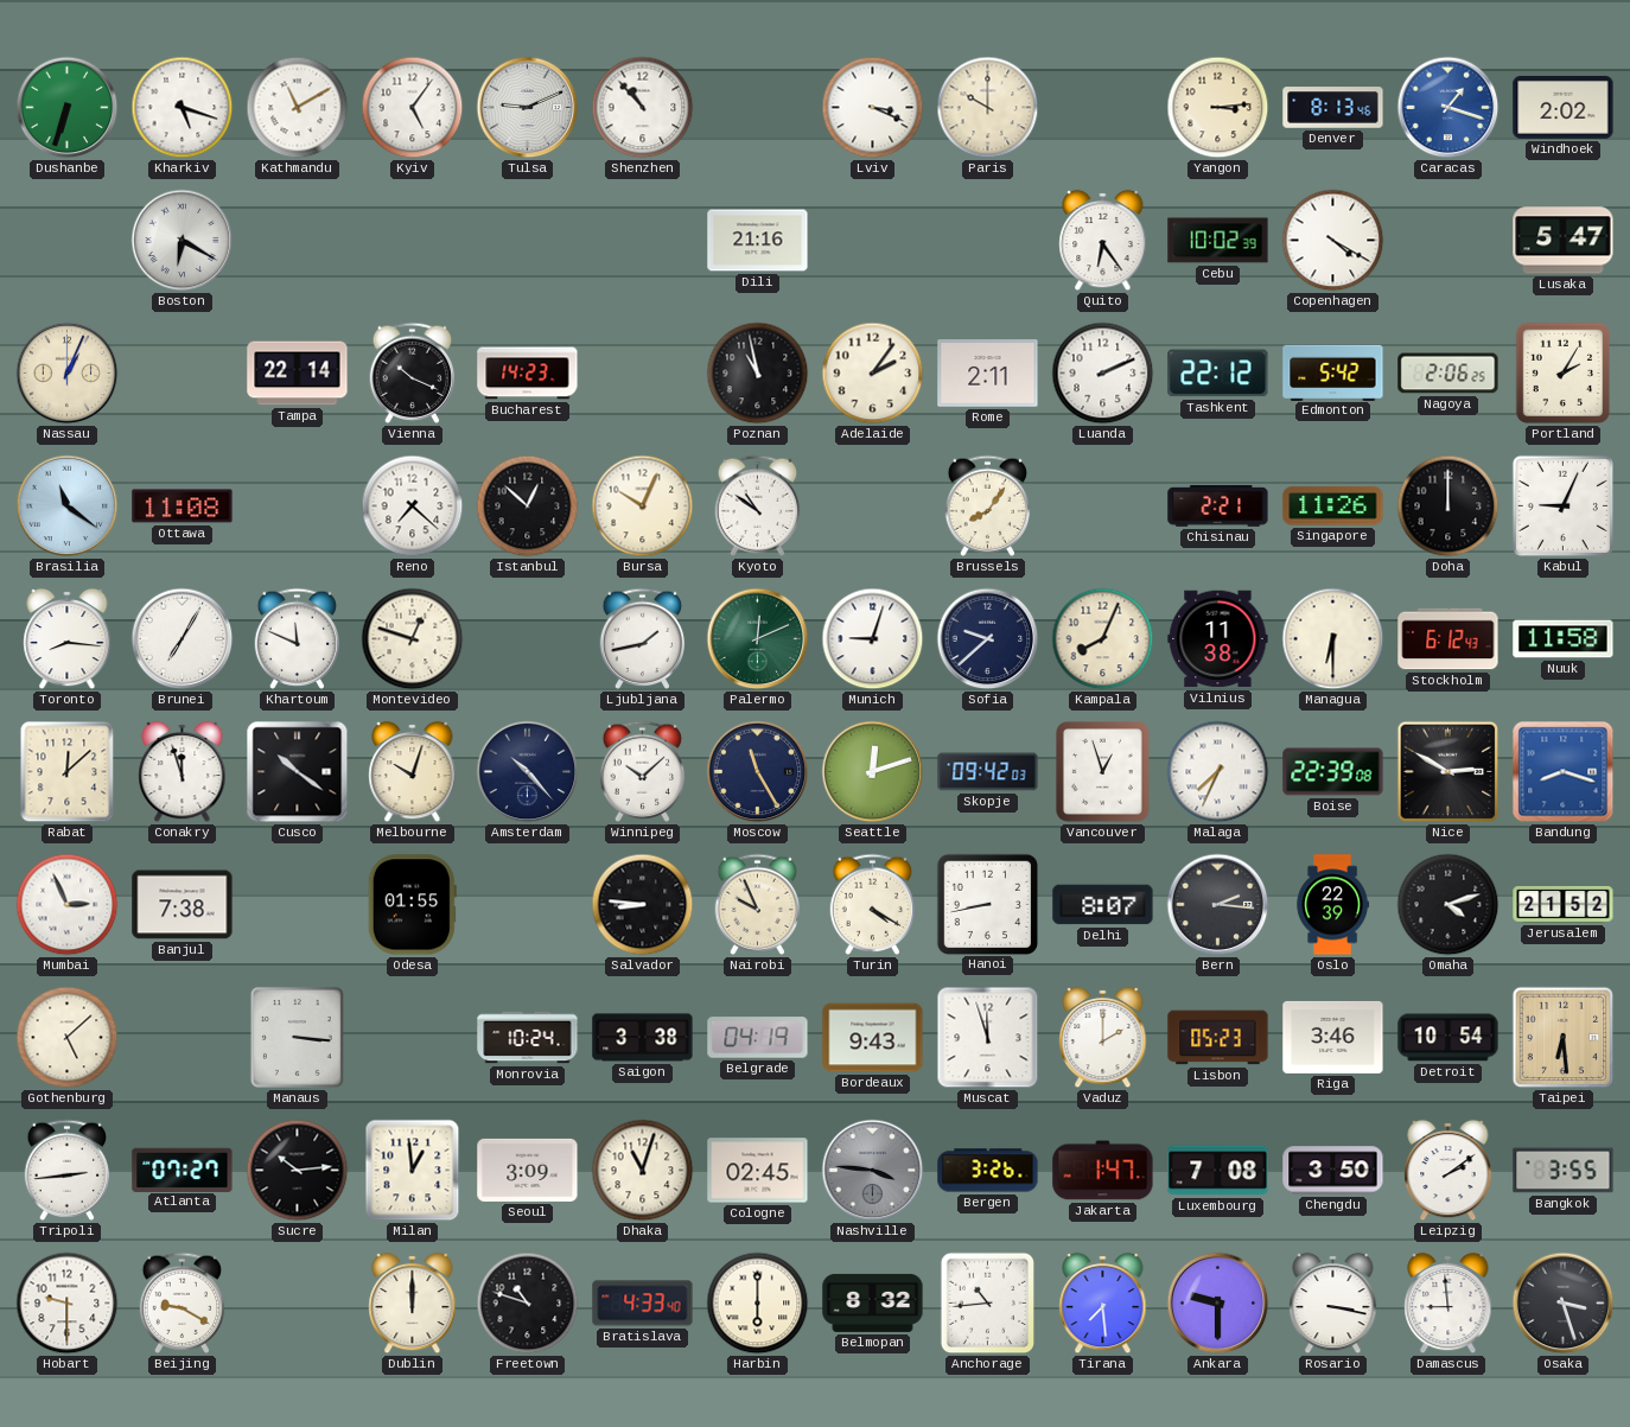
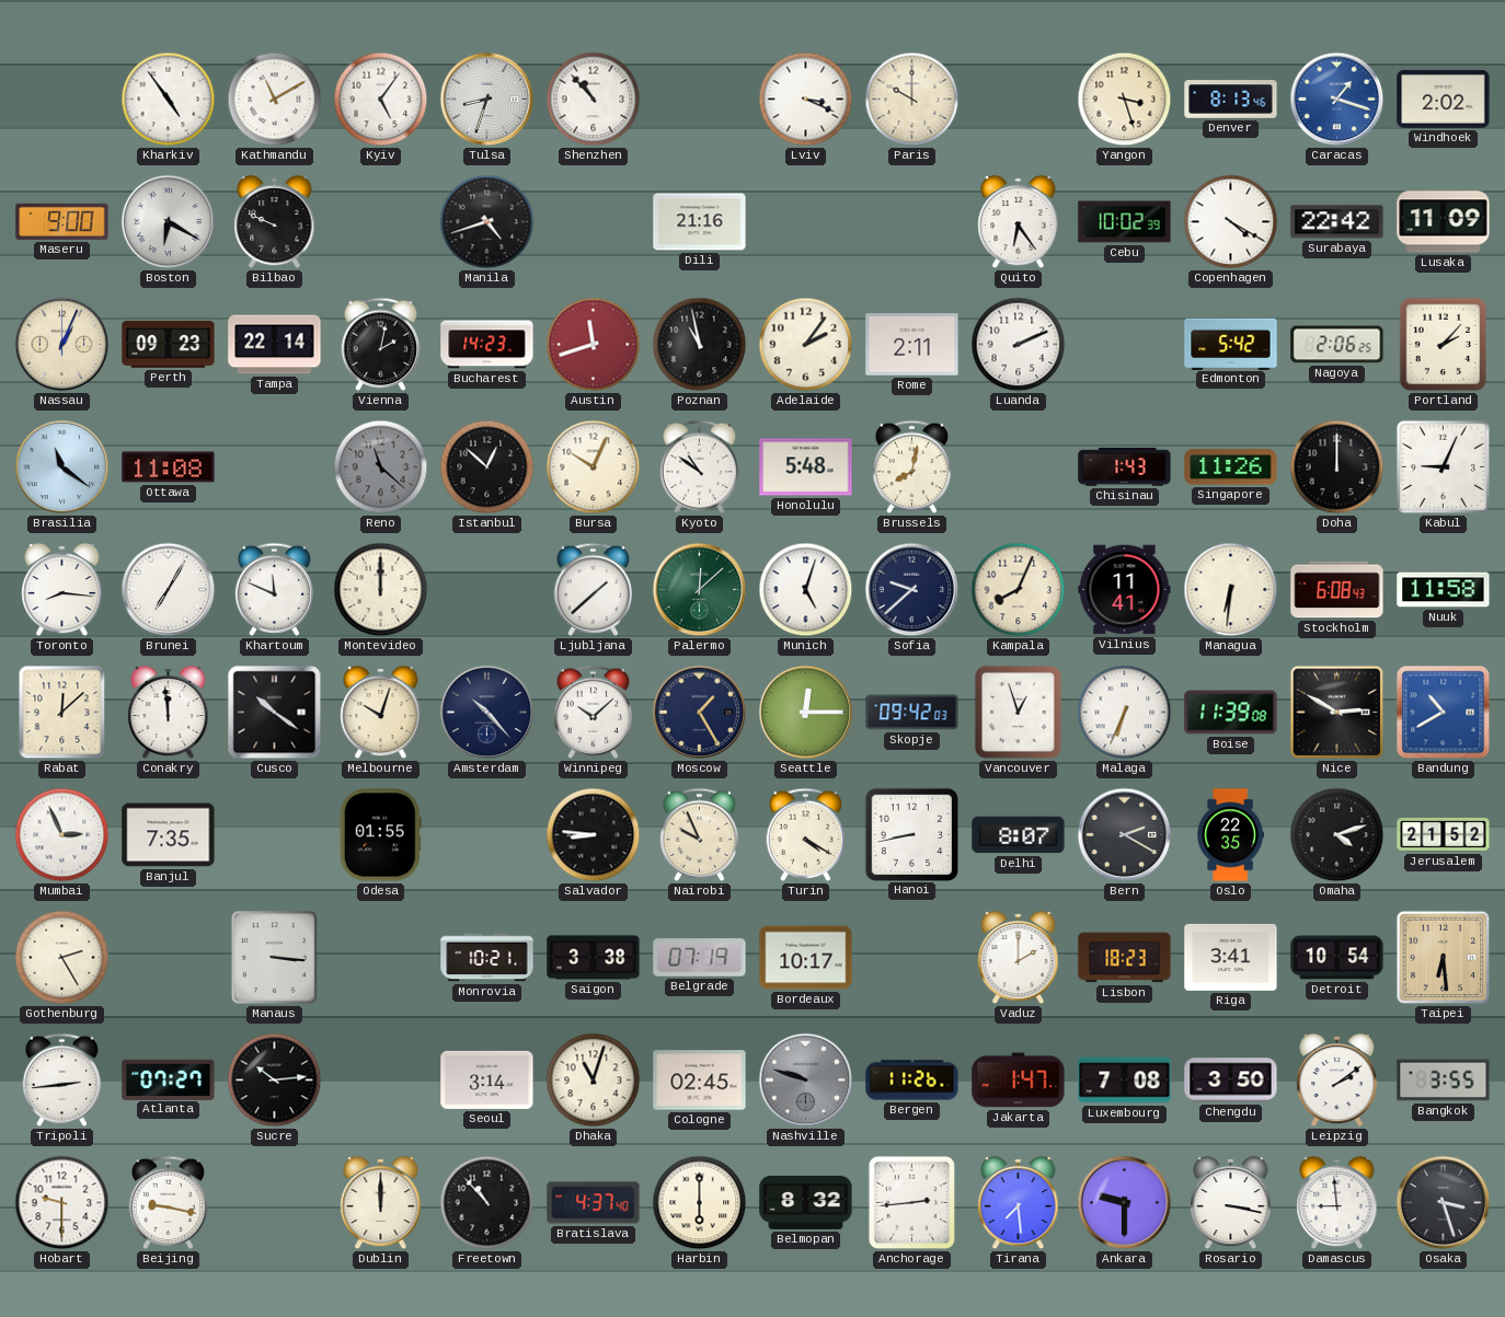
Dushanbe: 6:33 -> none
Kharkiv: 5:18 -> 4:54
Tulsa: 9:11 -> 8:33
Yangon: 3:14 -> 3:27
Maseru: none -> 9:00
Bilbao: none -> 9:49
Manila: none -> 4:42
Surabaya: none -> 22:42
Lusaka: 5:47 -> 11:09
Perth: none -> 09:23
Vienna: 10:19 -> 2:02
Austin: none -> 11:42
Tashkent: 22:12 -> none
Portland: 2:05 -> 2:07
Reno: 7:22 -> 11:22
Reno dial: white -> grey
Honolulu: none -> 5:48
Brussels: 8:06 -> 8:02
Chisinau: 2:21 -> 1:43
Montevideo: 12:48 -> 12:00
Ljubljana: 1:43 -> 1:38
Palermo: 12:11 -> 12:08
Munich: 9:03 -> 5:03
Vilnius: 11:38 -> 11:41
Managua: 6:30 -> 6:31
Stockholm: 6:12 -> 6:08
Conakry: 11:57 -> 11:59
Moscow: 11:25 -> 1:25
Seattle: 12:12 -> 12:15
Malaga: 7:34 -> 6:34
Boise: 22:39 -> 11:39
Bandung: 8:18 -> 10:40
Banjul: 7:38 -> 7:35
Bern: 2:16 -> 2:20
Oslo: 22:39 -> 22:35
Gothenburg: 5:08 -> 2:25
Monrovia: 10:24 -> 10:21
Belgrade: 04:19 -> 07:19
Bordeaux: 9:43 -> 10:17
Muscat: 11:57 -> none
Lisbon: 05:23 -> 18:23
Riga: 3:46 -> 3:41
Milan: 12:59 -> none
Seoul: 3:09 -> 3:14
Nashville: 3:46 -> 9:48
Bergen: 3:26 -> 11:26
Beijing: 9:20 -> 9:17
Freetown: 10:48 -> 10:53
Bratislava: 4:33 -> 4:37
Anchorage: 10:44 -> 2:44
